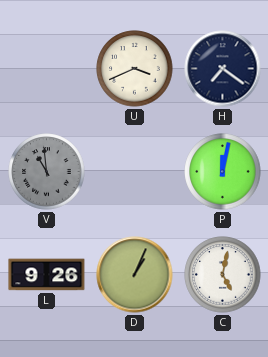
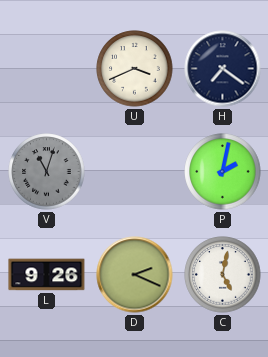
V: 10:59 -> 11:03
P: 12:02 -> 2:02
D: 1:04 -> 2:19
